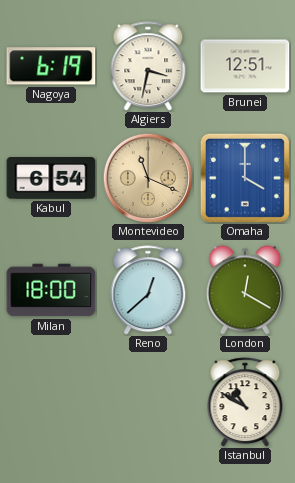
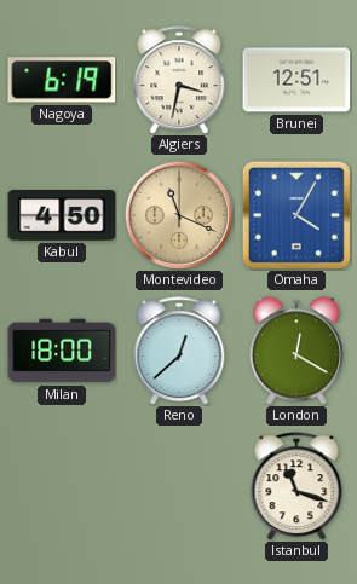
Kabul: 6:54 -> 4:50
Omaha: 4:00 -> 4:05
Istanbul: 10:50 -> 11:18
